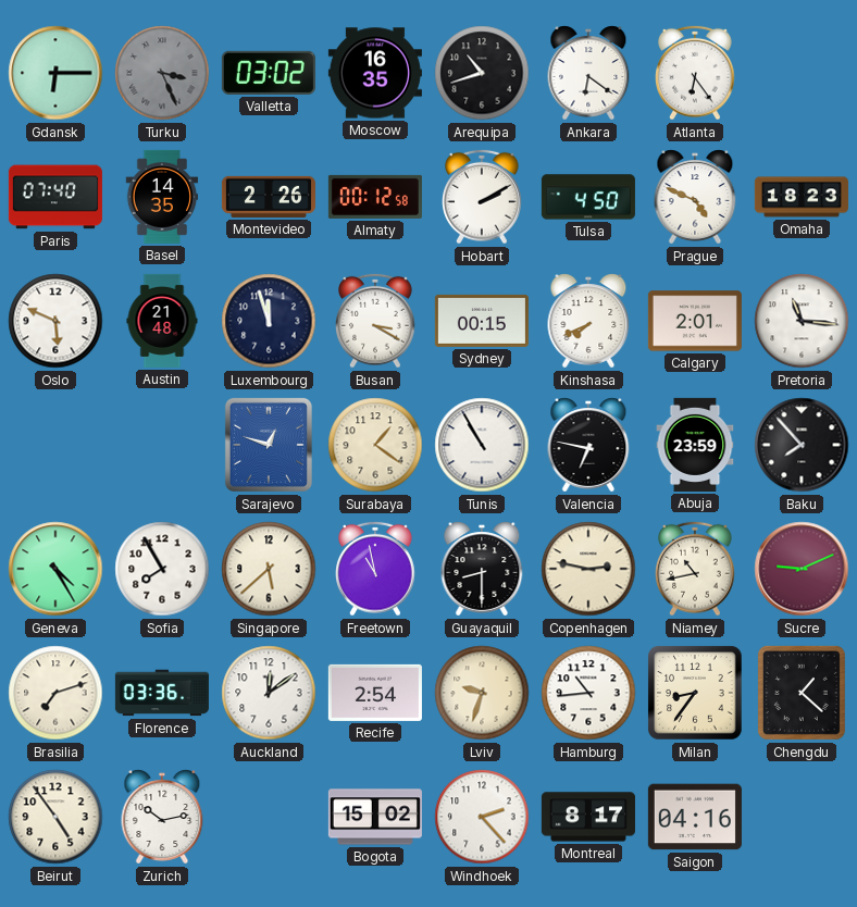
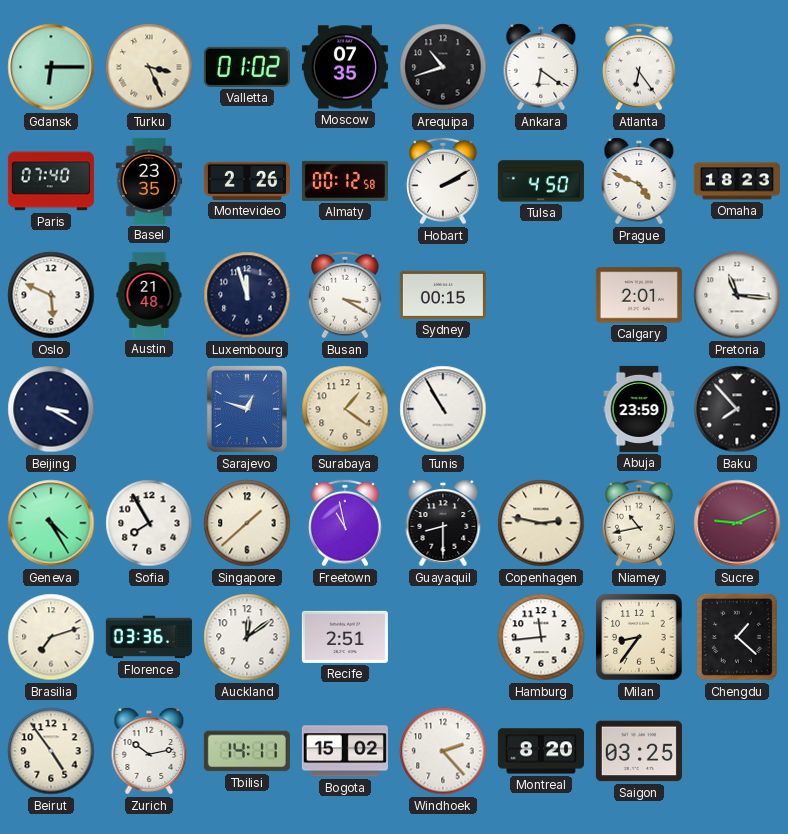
Turku dial: grey -> cream
Valletta: 03:02 -> 01:02
Moscow: 16:35 -> 07:35
Basel: 14:35 -> 23:35
Kinshasa: 7:41 -> none
Beijing: none -> 3:20
Valencia: 6:47 -> none
Singapore: 5:38 -> 1:38
Recife: 2:54 -> 2:51
Lviv: 9:33 -> none
Hamburg: 10:44 -> 11:44
Tbilisi: none -> 14:11
Montreal: 8:17 -> 8:20
Saigon: 04:16 -> 03:25
